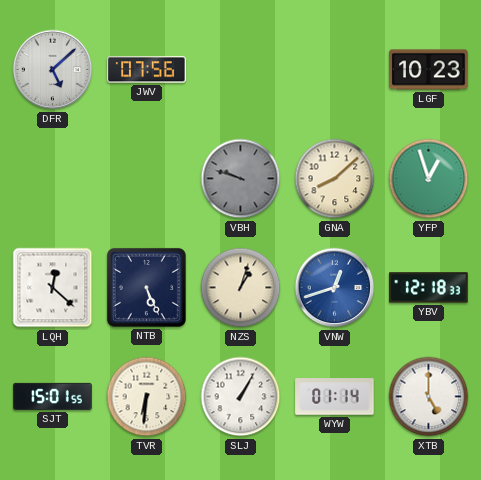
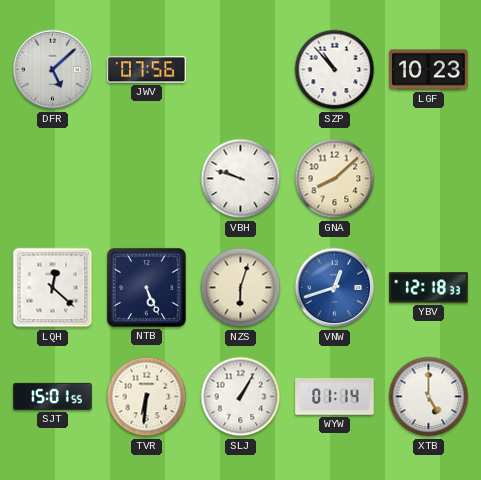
SZP: none -> 10:53
VBH dial: grey -> white
YFP: 12:57 -> none
NZS: 1:03 -> 6:03
